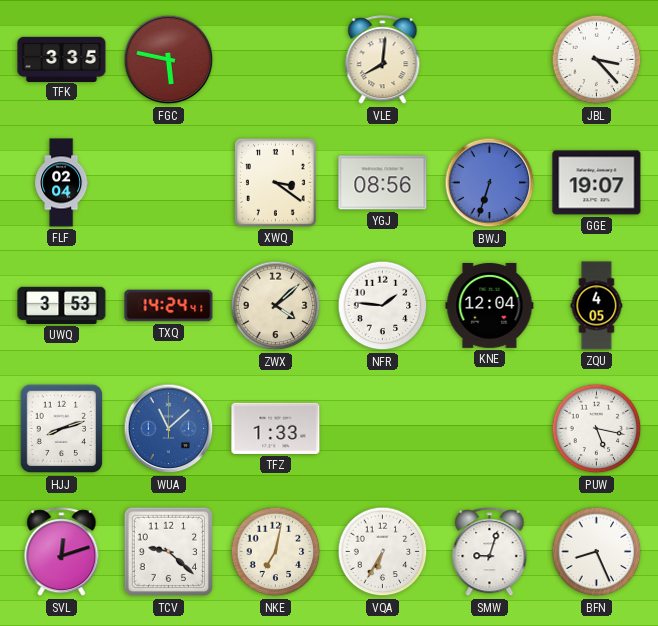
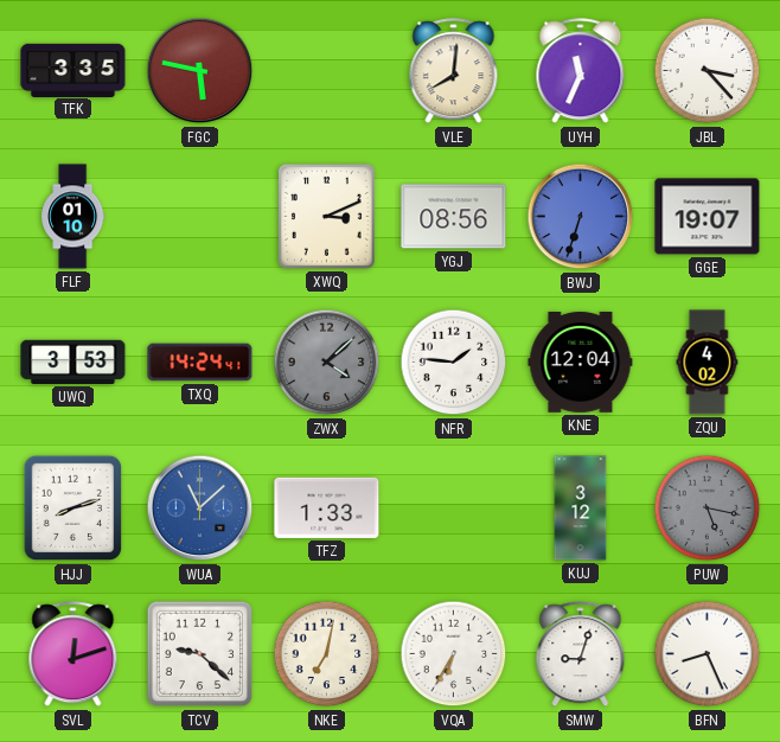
UYH: none -> 11:34
FLF: 02:04 -> 01:10
XWQ: 3:21 -> 3:11
ZWX dial: cream -> grey
ZQU: 4:05 -> 4:02
KUJ: none -> 3:12
PUW dial: white -> grey
